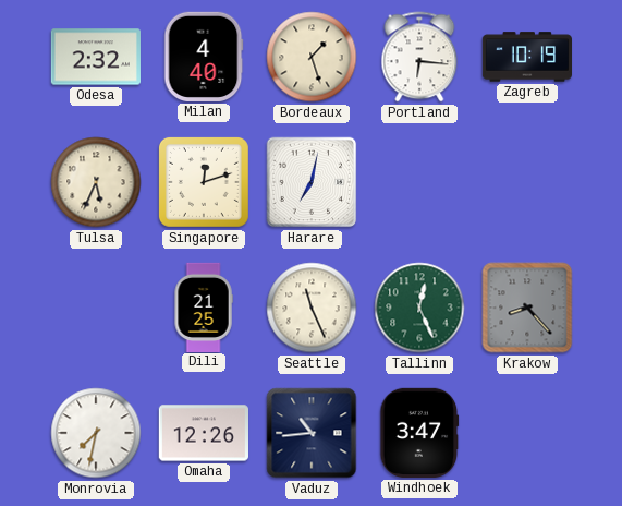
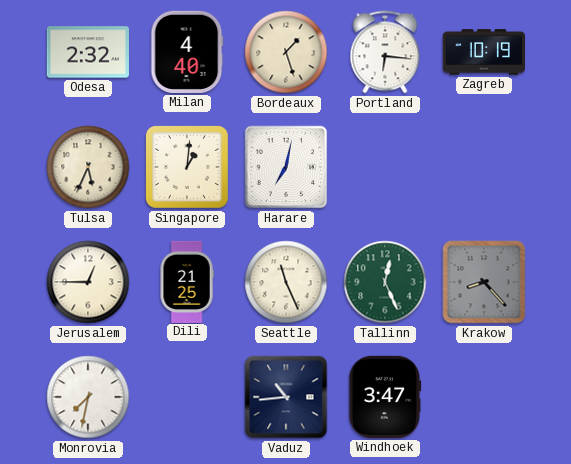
Singapore: 12:12 -> 1:01
Jerusalem: none -> 12:45
Omaha: 12:26 -> none
